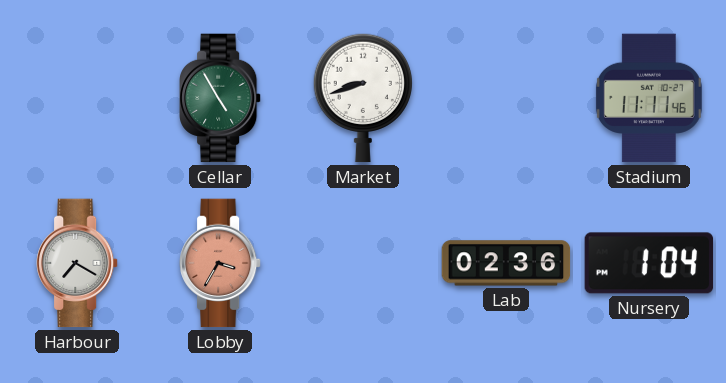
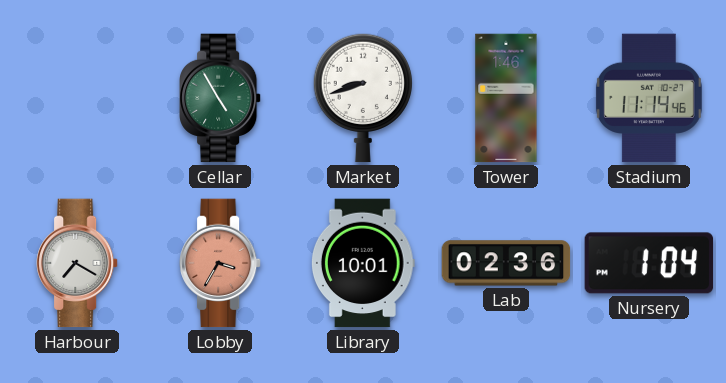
Tower: none -> 1:46
Stadium: 11:11 -> 11:14
Library: none -> 10:01
